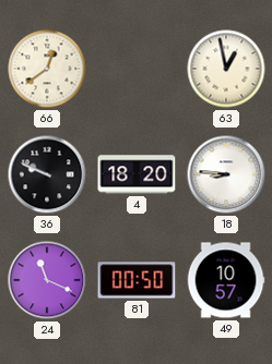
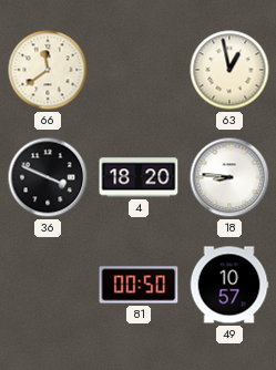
66: 12:39 -> 11:39
36: 9:49 -> 3:49
24: 11:19 -> none
